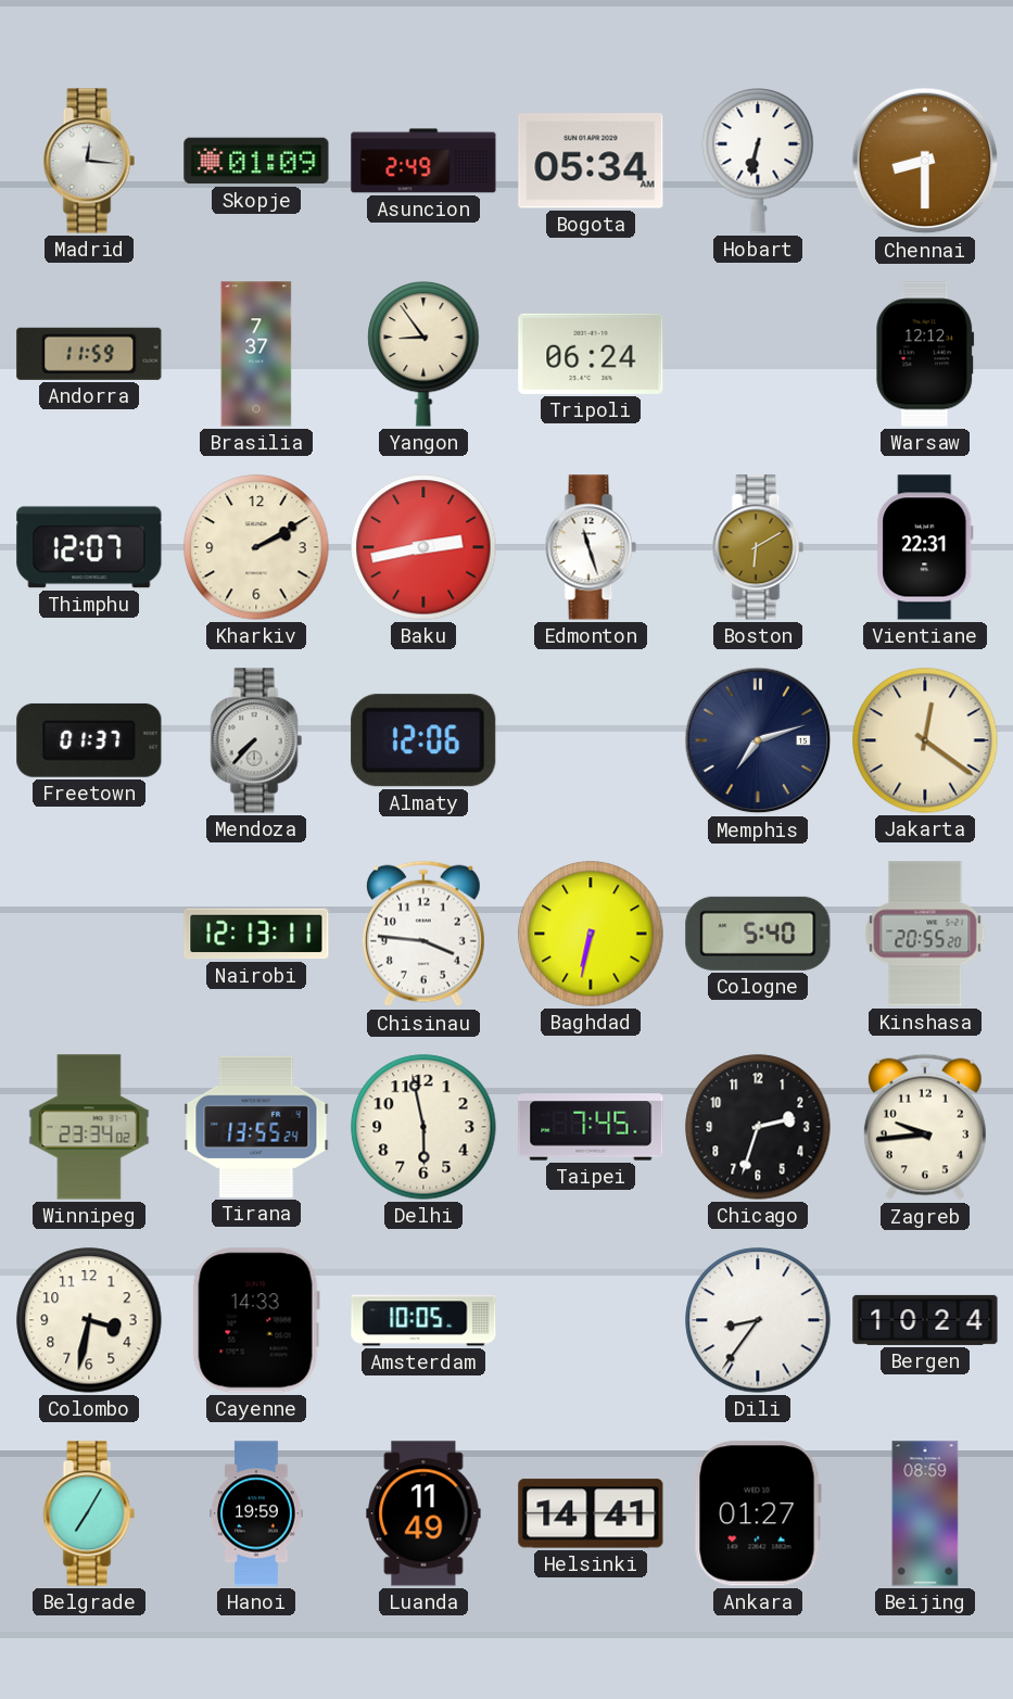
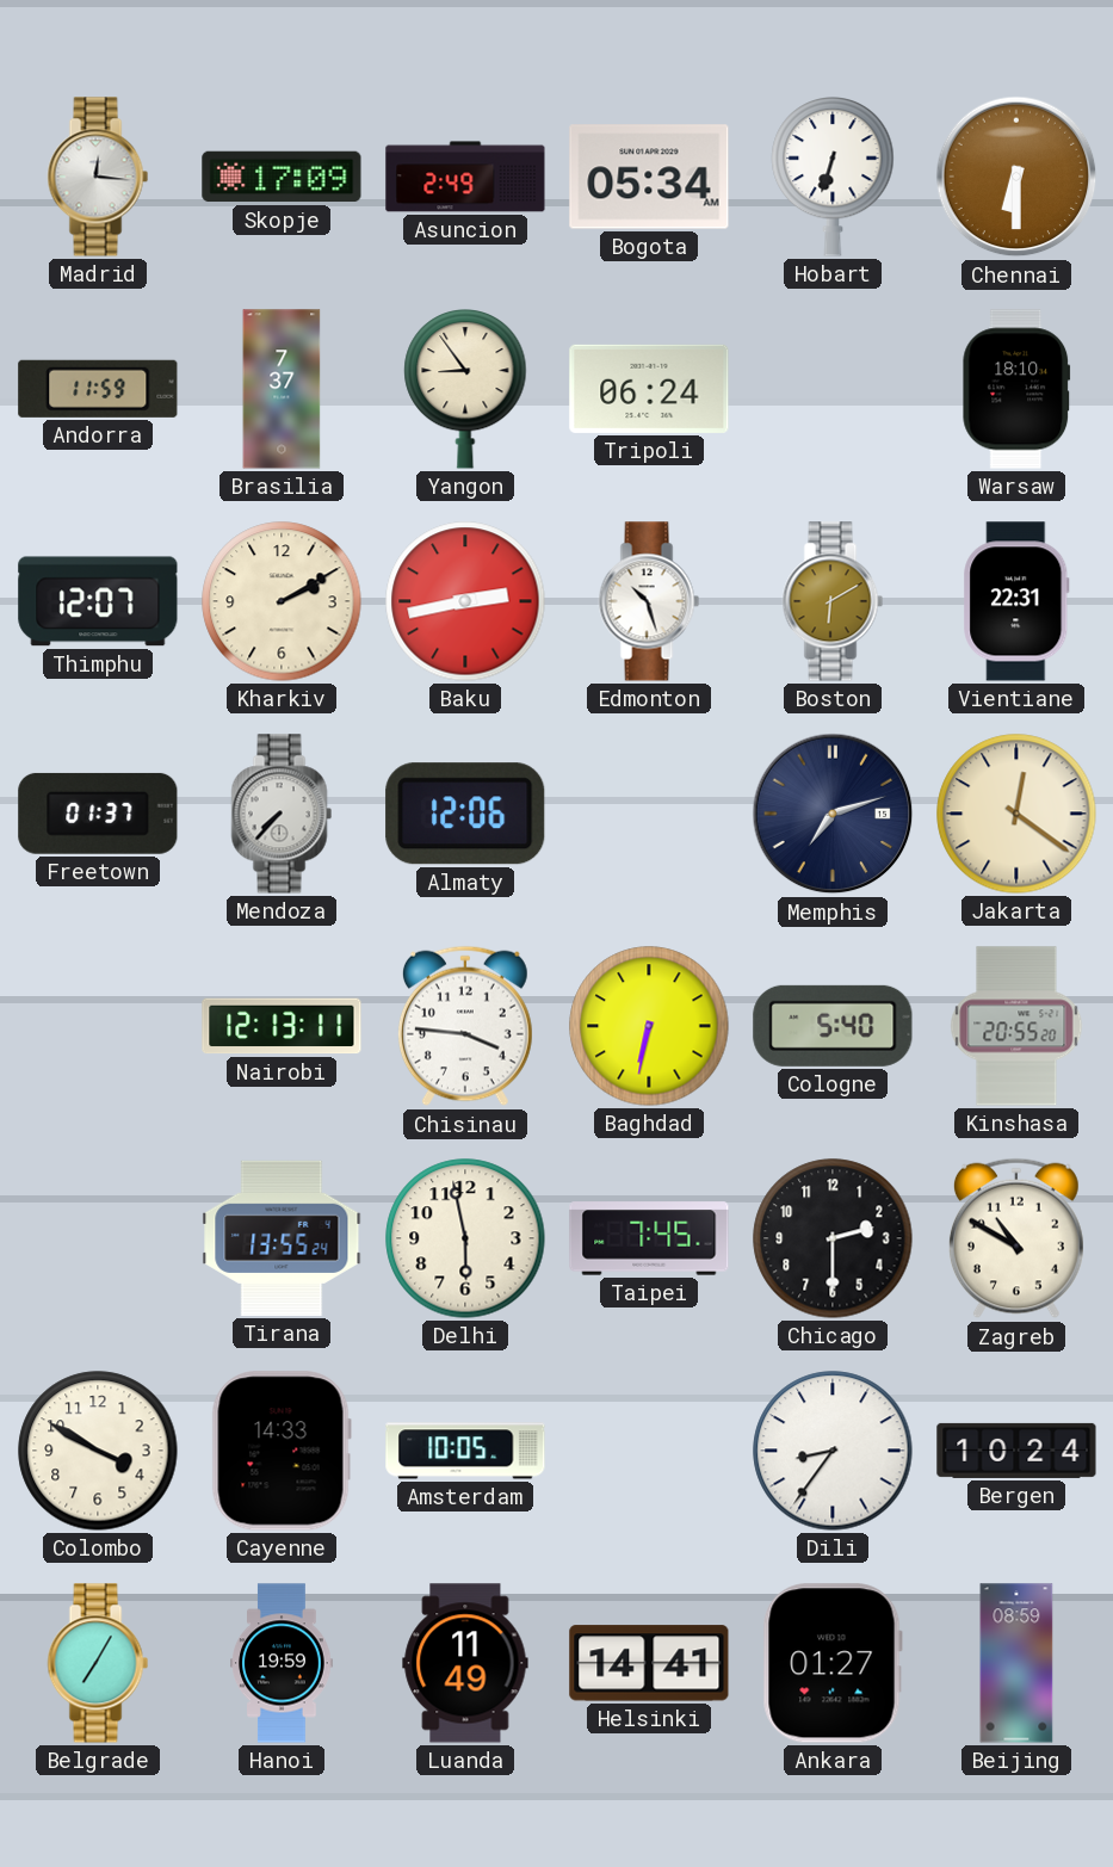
Skopje: 01:09 -> 17:09
Hobart: 6:32 -> 6:33
Chennai: 8:30 -> 6:30
Warsaw: 12:12 -> 18:10
Edmonton: 11:27 -> 10:27
Winnipeg: 23:34 -> none
Chicago: 2:33 -> 2:30
Zagreb: 9:44 -> 10:50
Colombo: 3:32 -> 3:50
